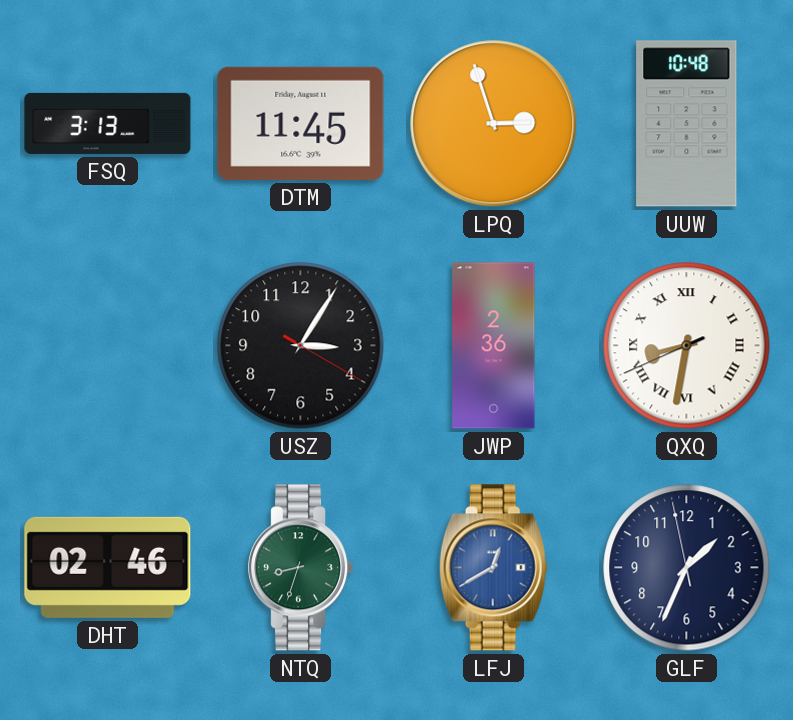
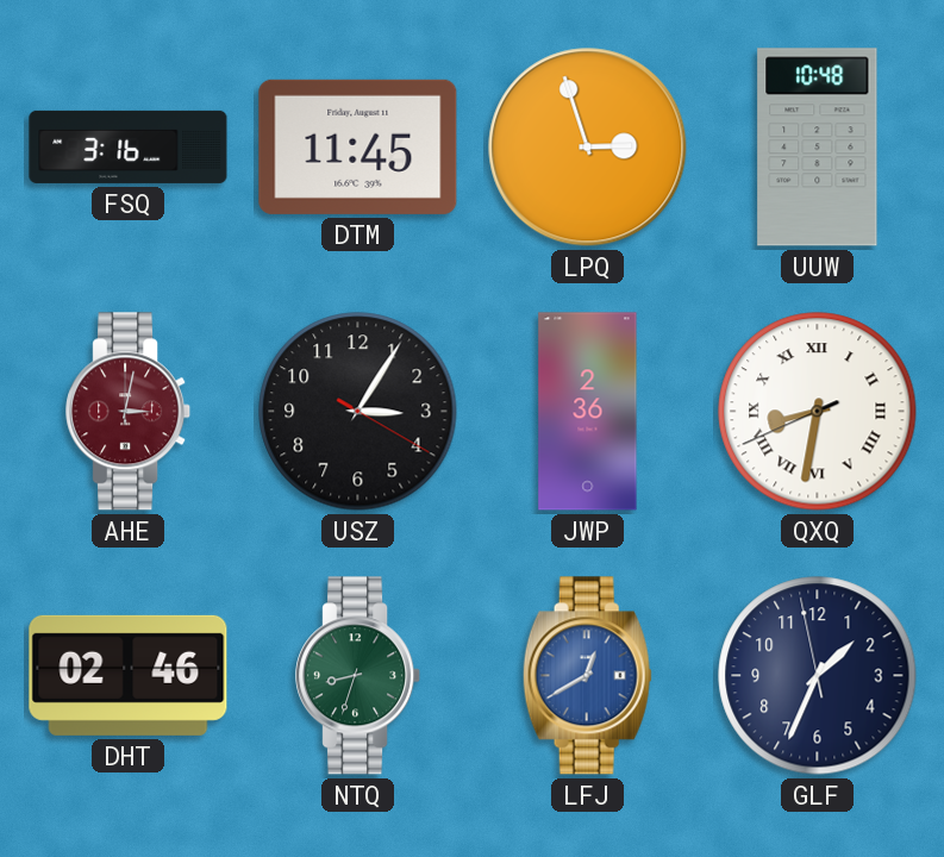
FSQ: 3:13 -> 3:16
AHE: none -> 3:02
